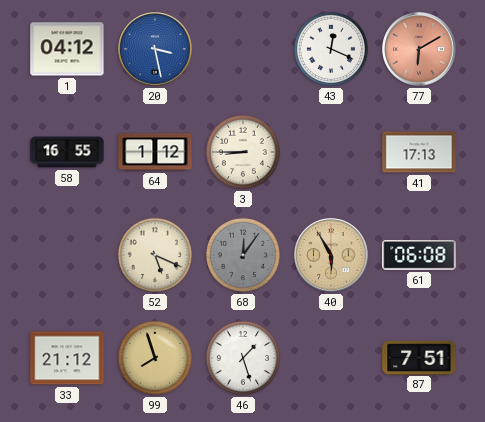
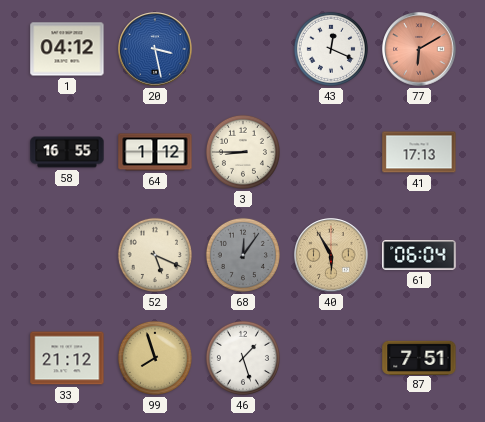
61: 06:08 -> 06:04
